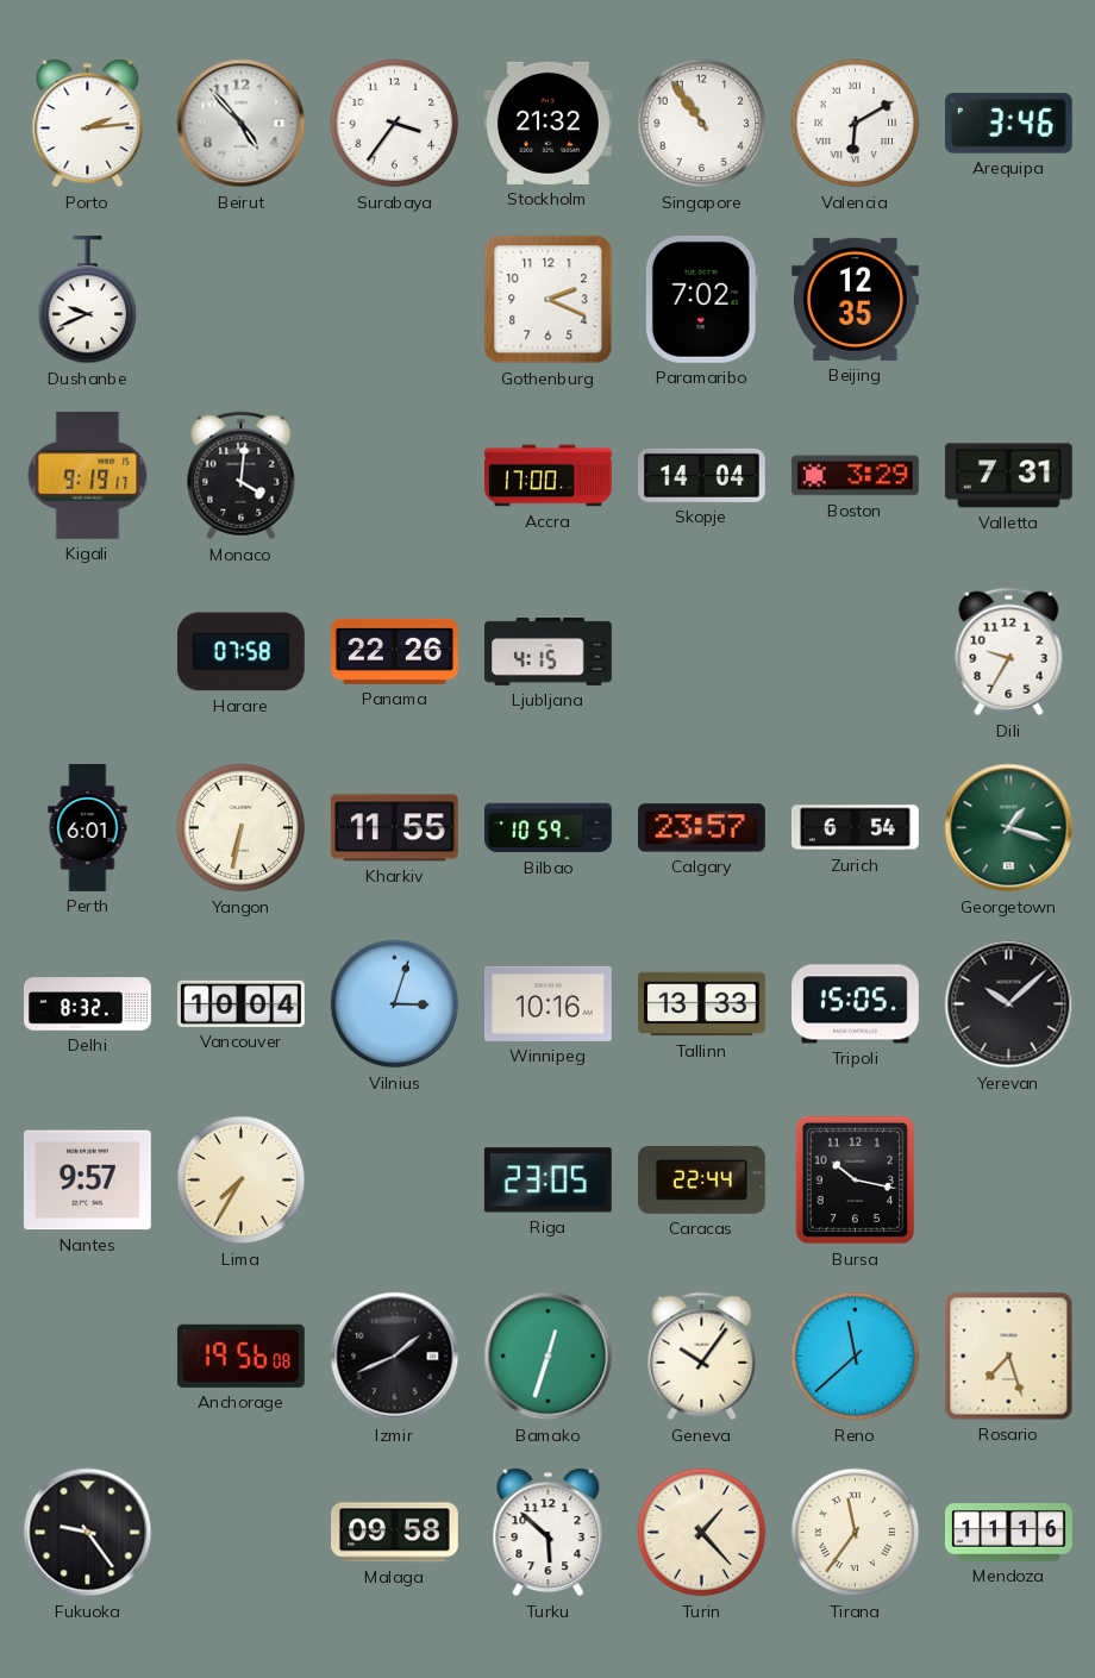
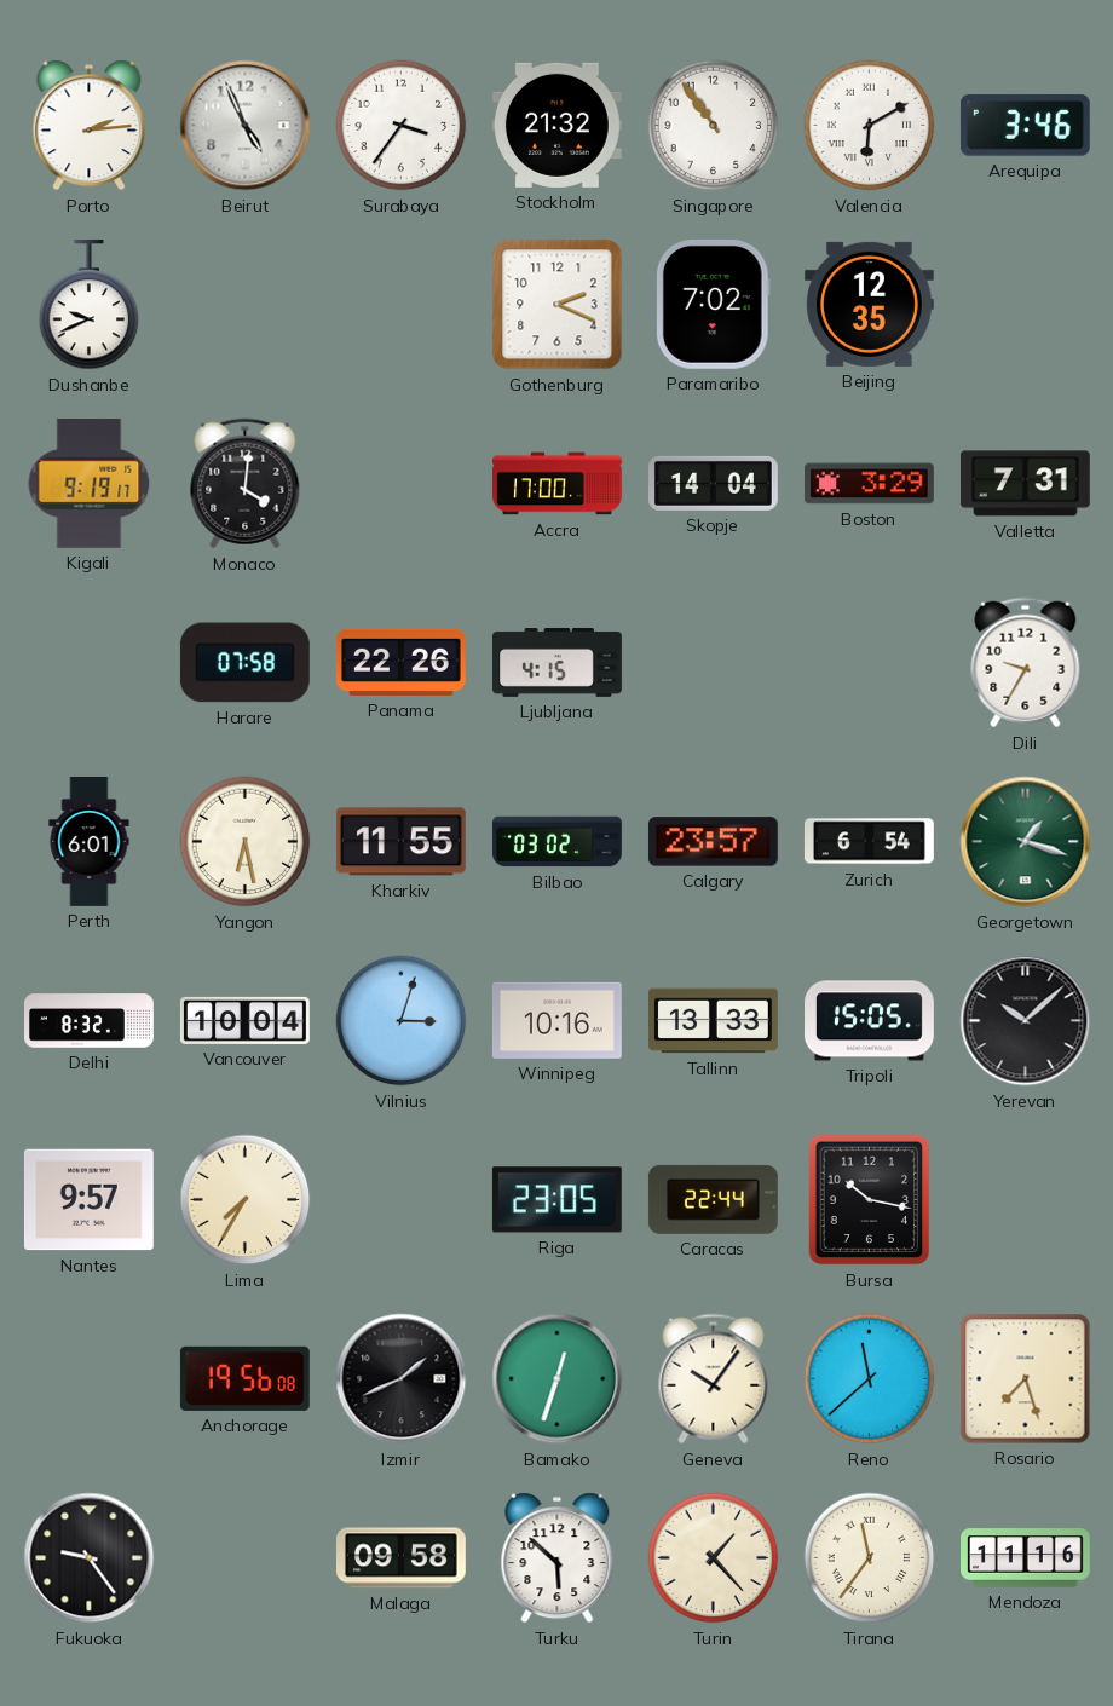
Beirut: 4:53 -> 4:56
Yangon: 6:32 -> 6:28
Bilbao: 10:59 -> 03:02
